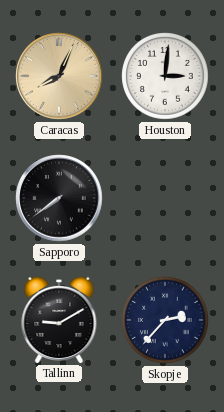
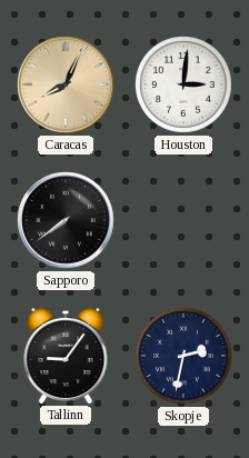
Tallinn: 9:10 -> 9:06
Skopje: 2:37 -> 2:32
